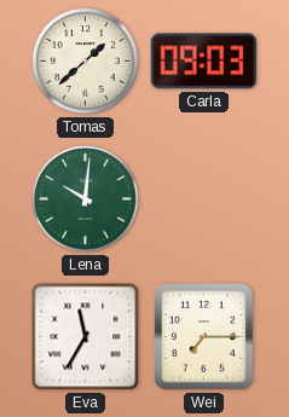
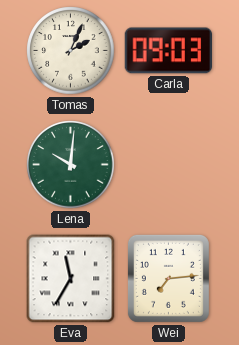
Tomas: 1:38 -> 2:04
Wei: 7:15 -> 7:14
